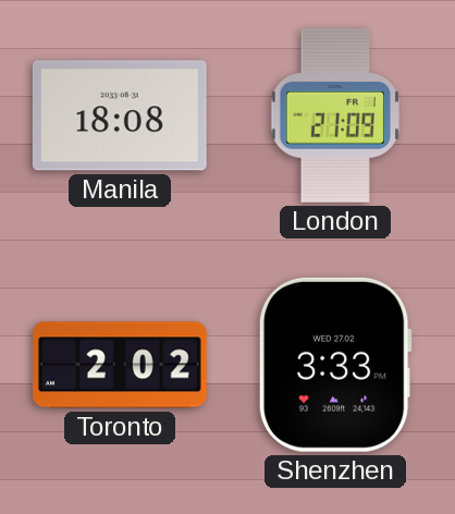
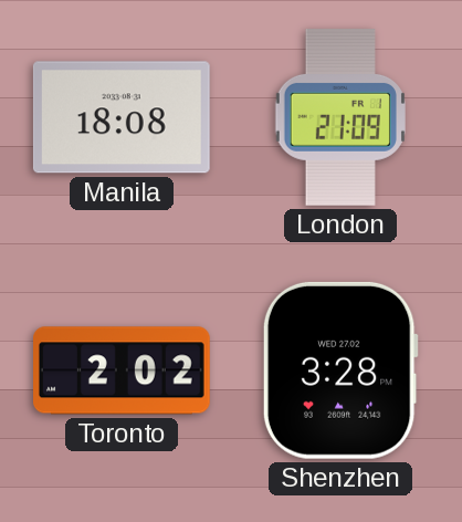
Shenzhen: 3:33 -> 3:28
